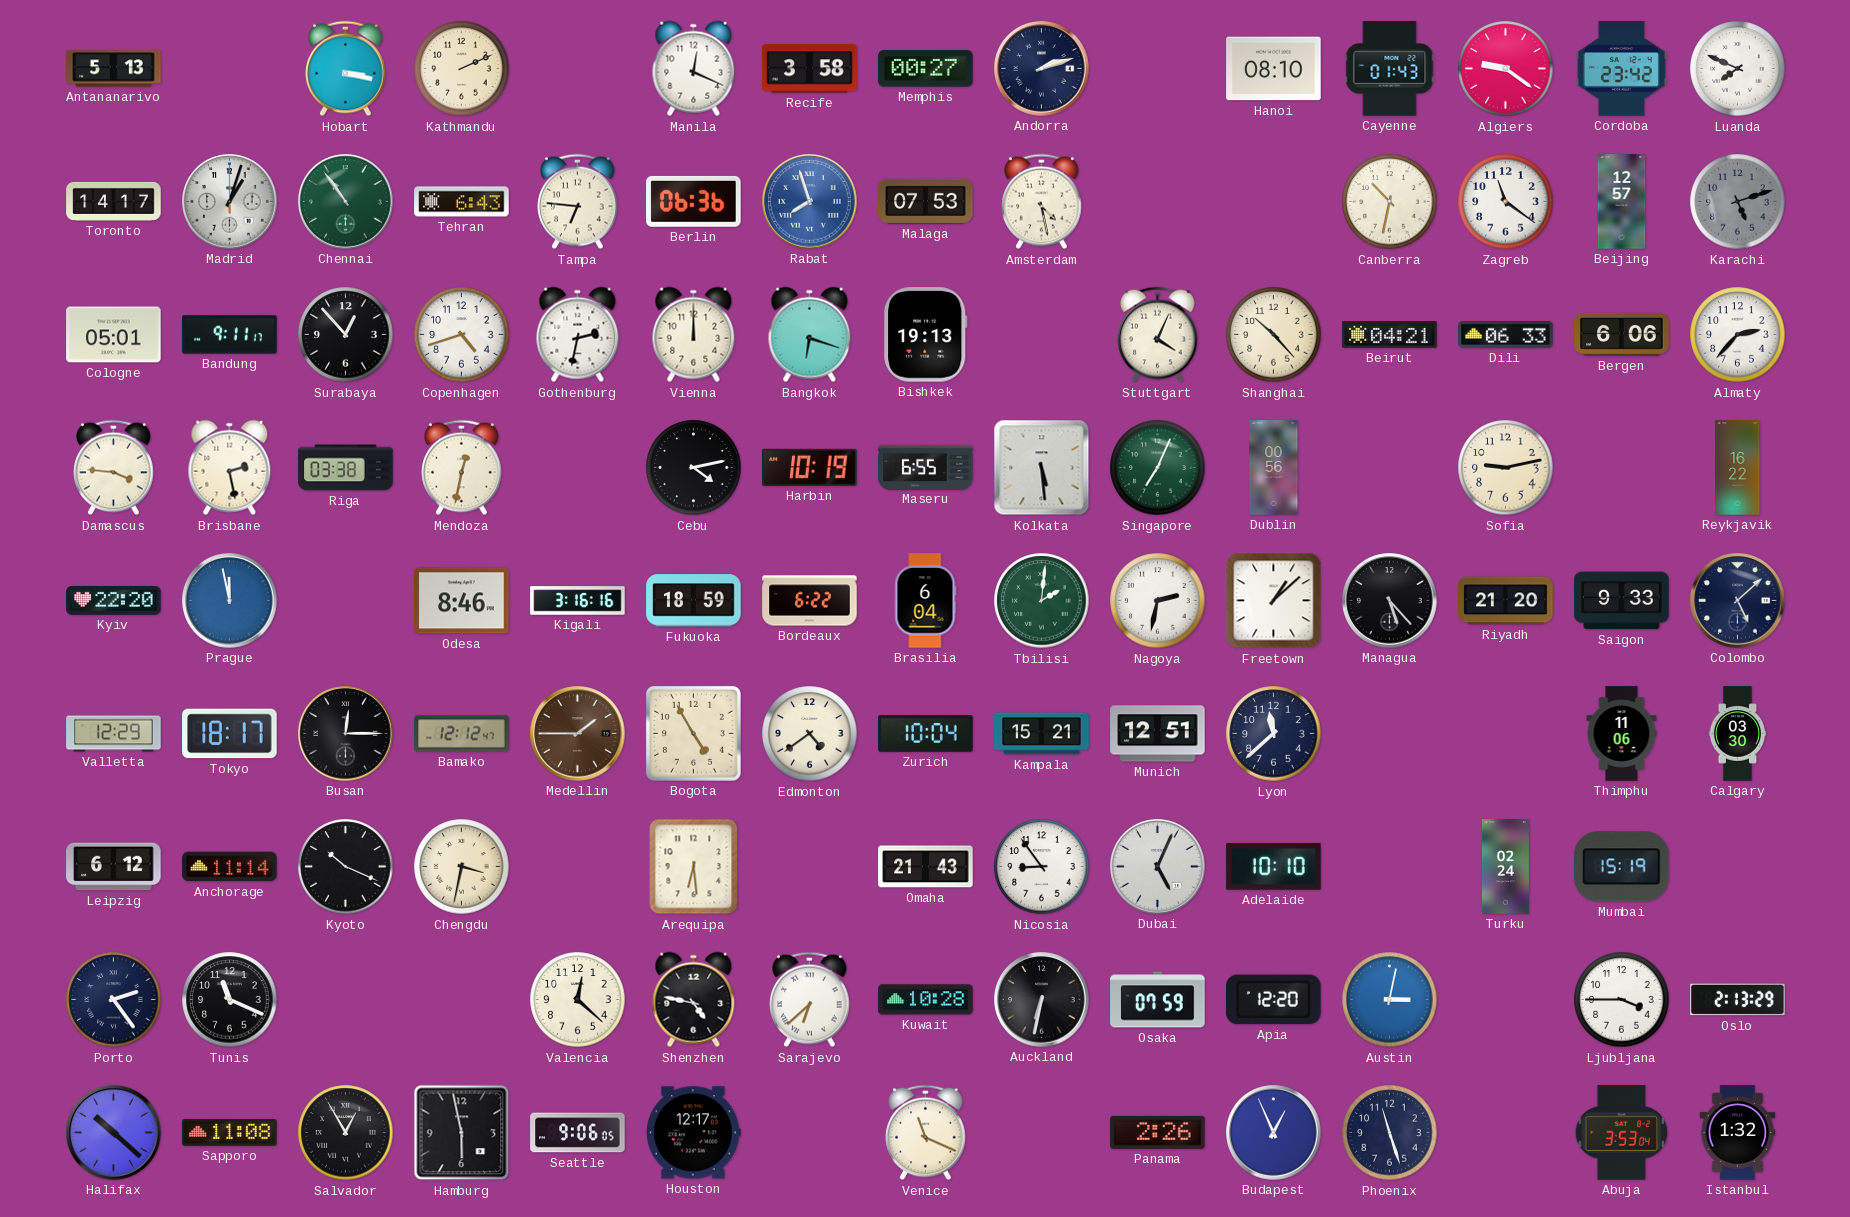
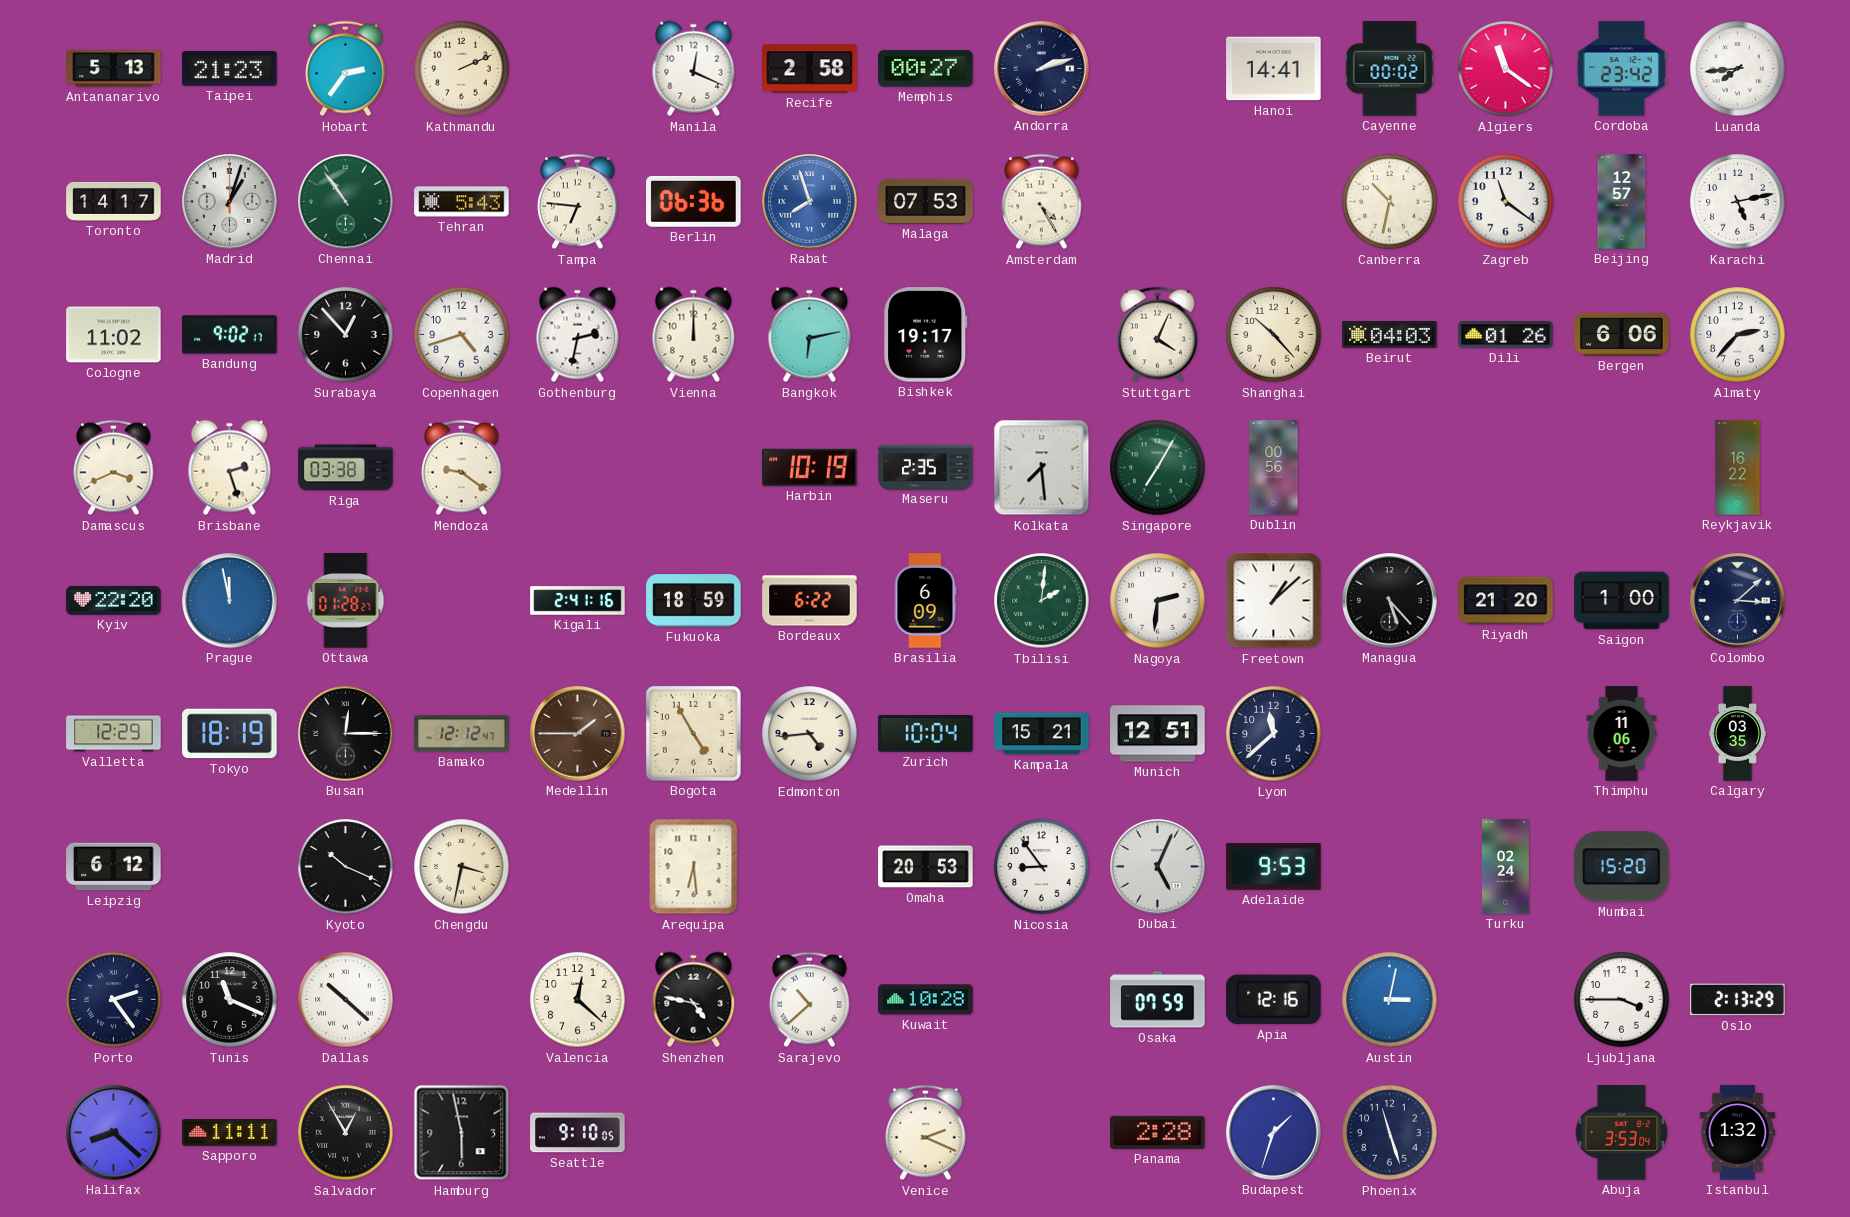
Taipei: none -> 21:23
Hobart: 3:17 -> 2:36
Recife: 3:58 -> 2:58
Hanoi: 08:10 -> 14:41
Cayenne: 01:43 -> 00:02
Algiers: 9:21 -> 11:21
Luanda: 7:49 -> 7:44
Tehran: 6:43 -> 5:43
Amsterdam: 4:28 -> 4:25
Karachi: 5:12 -> 5:13
Karachi dial: grey -> white
Cologne: 05:01 -> 11:02
Bandung: 9:11 -> 9:02
Bangkok: 6:18 -> 6:13
Bishkek: 19:13 -> 19:17
Beirut: 04:21 -> 04:03
Dili: 06:33 -> 01:26
Damascus: 3:46 -> 3:41
Brisbane: 2:28 -> 2:27
Mendoza: 12:32 -> 9:21
Cebu: 4:13 -> none
Maseru: 6:55 -> 2:35
Kolkata: 5:29 -> 7:29
Singapore: 7:04 -> 7:05
Sofia: 9:13 -> none
Ottawa: none -> 01:28
Odesa: 8:46 -> none
Kigali: 3:16 -> 2:41
Brasilia: 6:04 -> 6:09
Nagoya: 2:32 -> 2:31
Saigon: 9:33 -> 1:00
Colombo: 5:08 -> 3:08
Tokyo: 18:17 -> 18:19
Edmonton: 4:39 -> 4:44
Calgary: 03:30 -> 03:35
Anchorage: 11:14 -> none
Omaha: 21:43 -> 20:53
Adelaide: 10:10 -> 9:53
Mumbai: 15:19 -> 15:20
Dallas: none -> 10:22
Sarajevo: 6:38 -> 10:38
Auckland: 6:32 -> none
Apia: 12:20 -> 12:16
Halifax: 10:22 -> 8:22
Sapporo: 11:08 -> 11:11
Seattle: 9:06 -> 9:10
Houston: 12:17 -> none
Venice: 11:19 -> 2:19
Panama: 2:26 -> 2:28
Budapest: 12:56 -> 1:33
